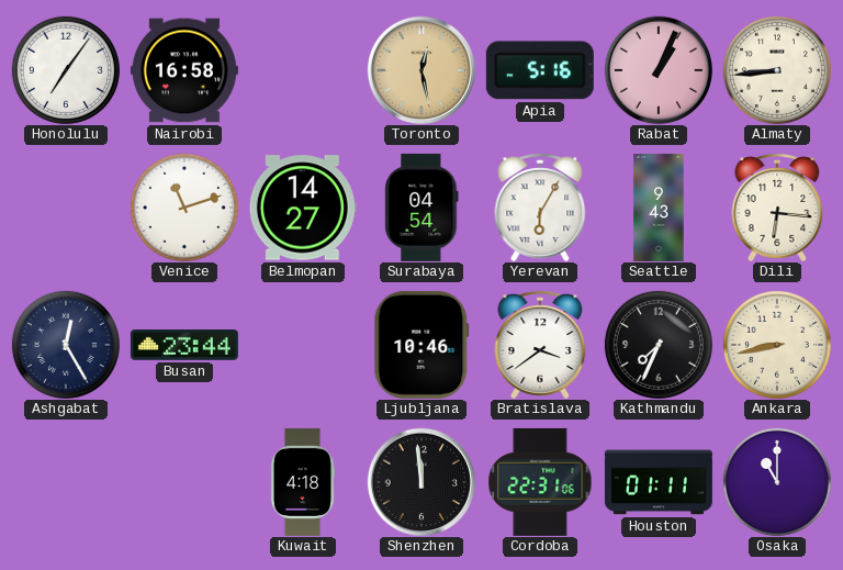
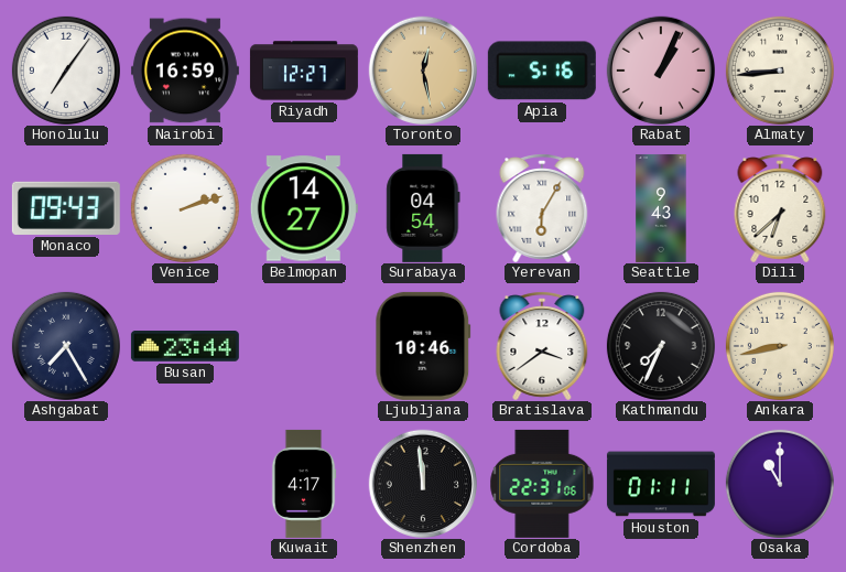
Nairobi: 16:58 -> 16:59
Riyadh: none -> 12:27
Monaco: none -> 09:43
Venice: 11:12 -> 2:12
Dili: 6:16 -> 6:38
Ashgabat: 12:25 -> 7:25
Kuwait: 4:18 -> 4:17
